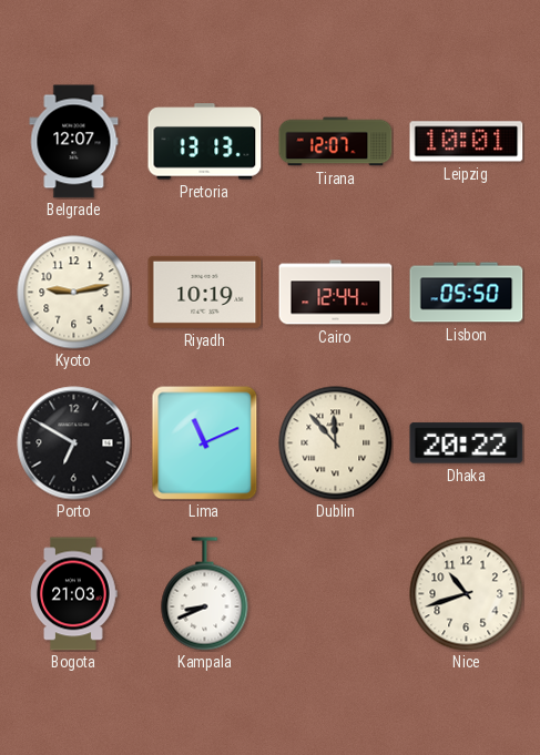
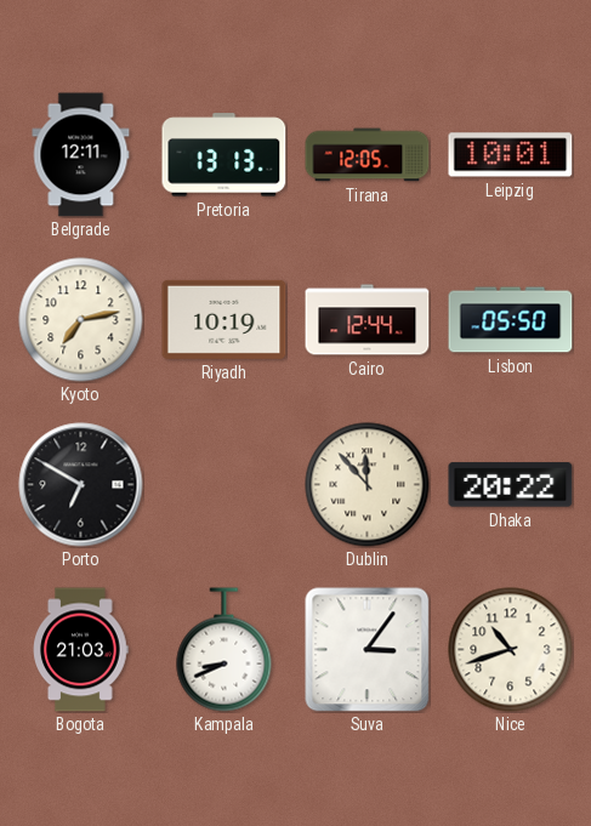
Belgrade: 12:07 -> 12:11
Tirana: 12:07 -> 12:05
Kyoto: 9:13 -> 7:13
Lima: 11:11 -> none
Suva: none -> 3:06
